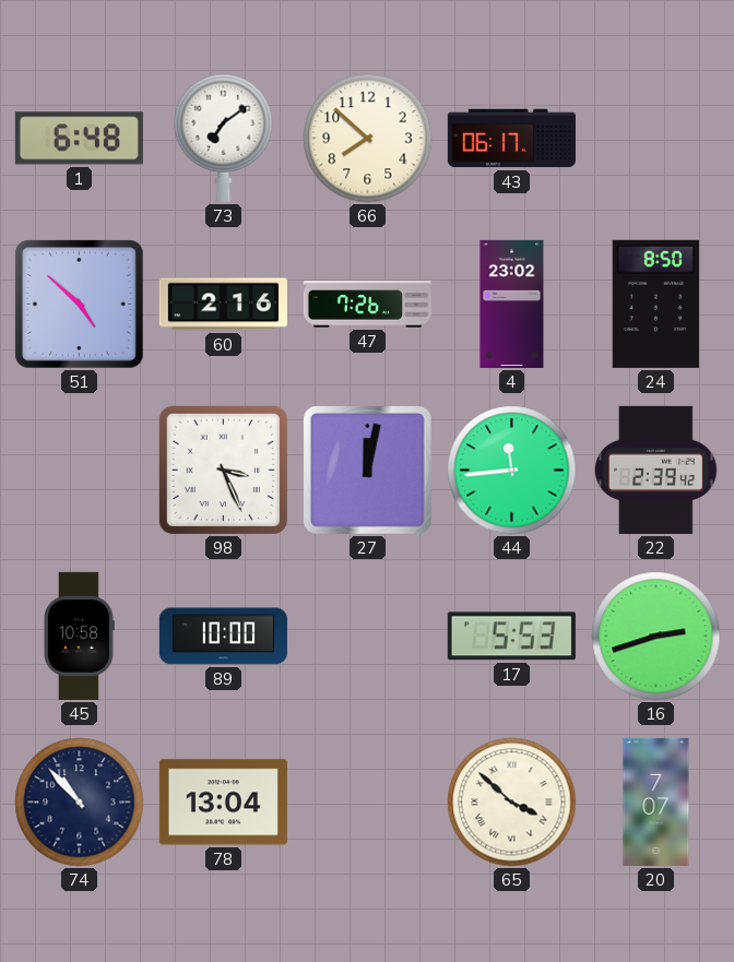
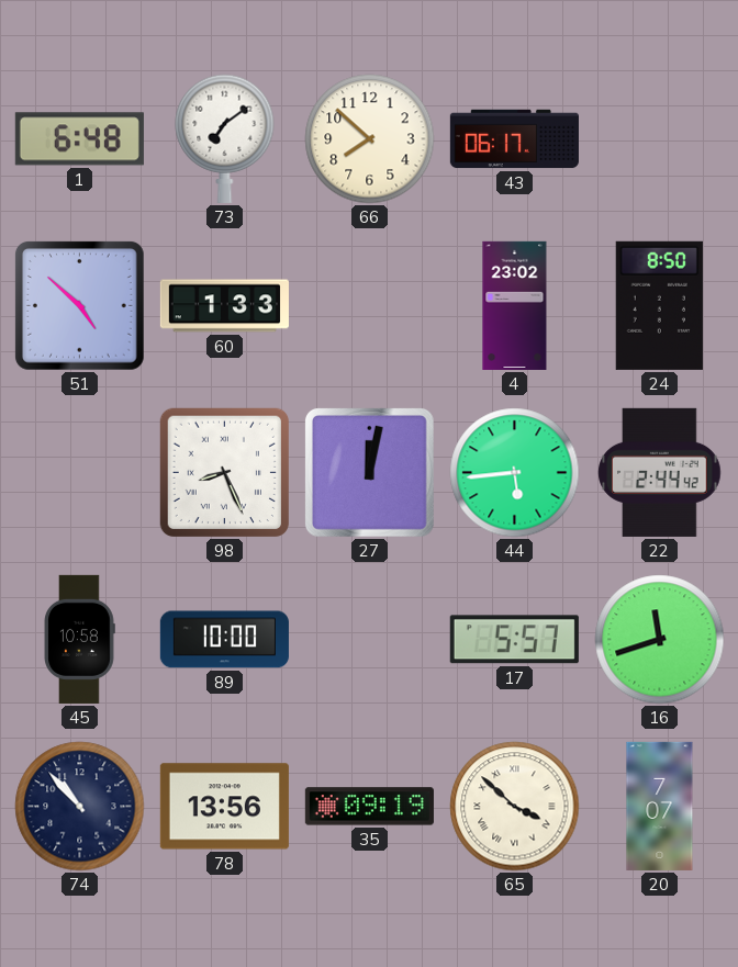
60: 2:16 -> 1:33
47: 7:26 -> none
98: 3:26 -> 8:26
44: 11:44 -> 5:44
22: 2:39 -> 2:44
17: 5:53 -> 5:57
16: 2:42 -> 11:42
78: 13:04 -> 13:56
35: none -> 09:19
